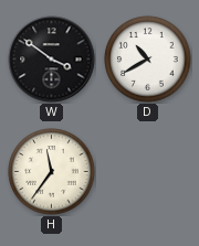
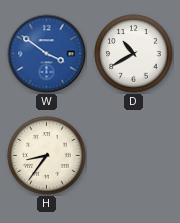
W dial: black -> blue
H: 11:36 -> 8:36
